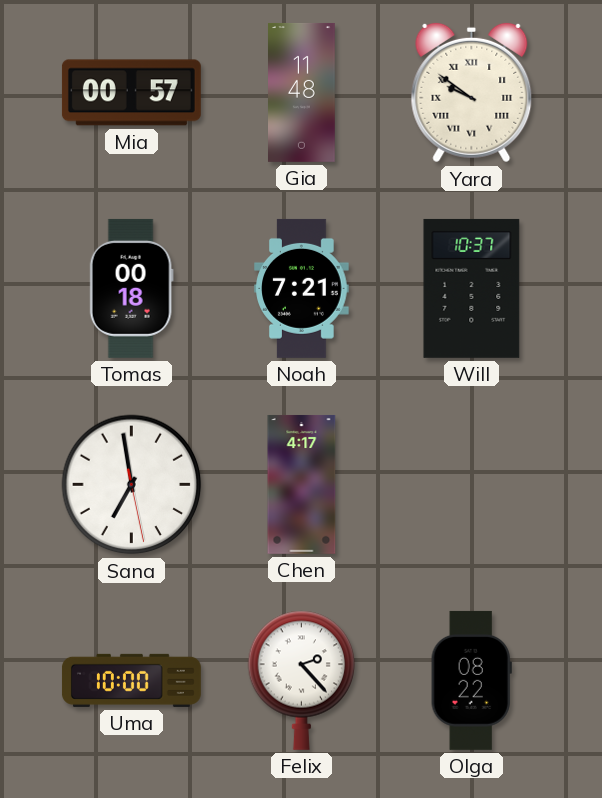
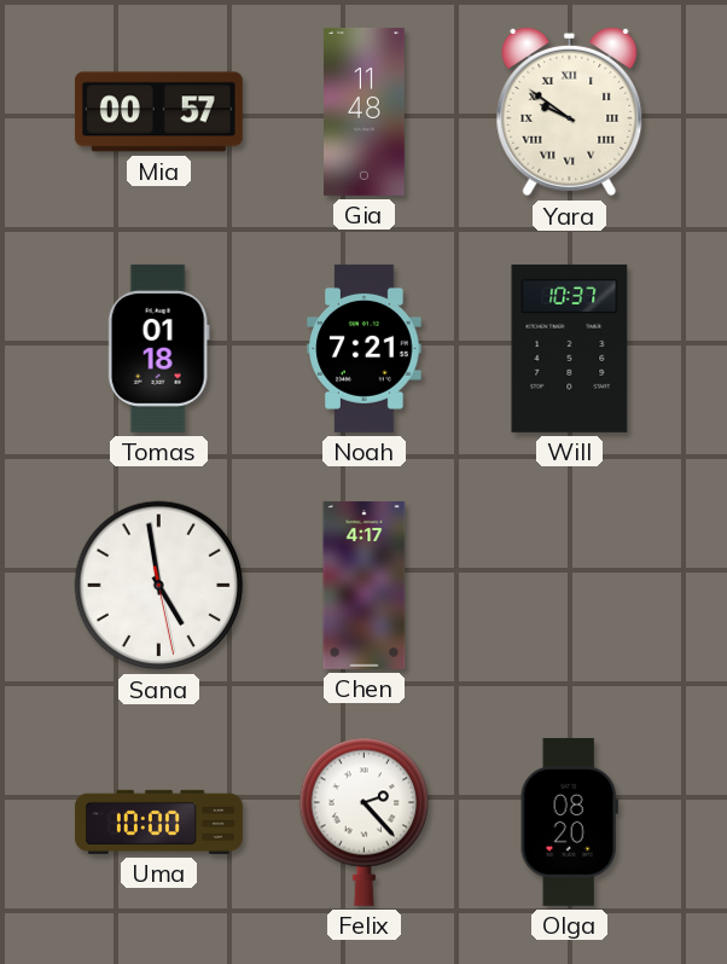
Tomas: 00:18 -> 01:18
Sana: 6:58 -> 4:58
Olga: 08:22 -> 08:20
